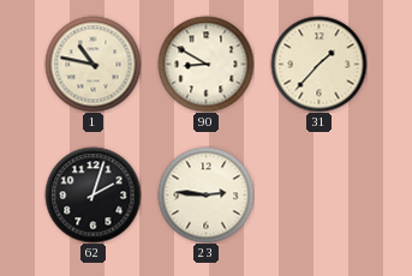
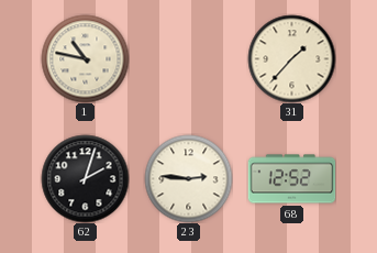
90: 8:50 -> none
68: none -> 12:52
